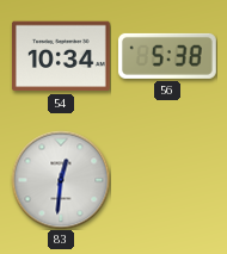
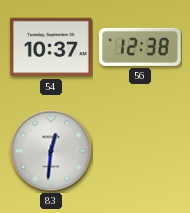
54: 10:34 -> 10:37
56: 5:38 -> 12:38
